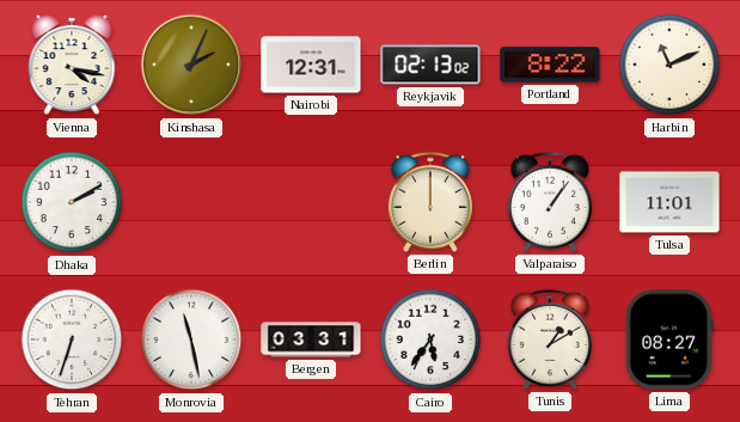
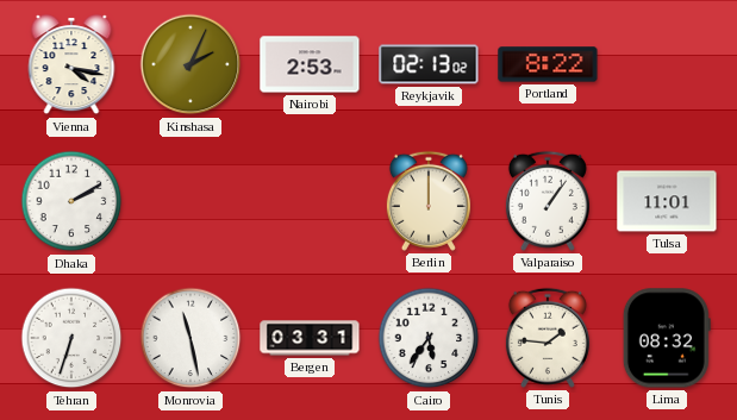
Nairobi: 12:31 -> 2:53
Harbin: 11:11 -> none
Tunis: 1:10 -> 1:46
Lima: 08:27 -> 08:32
